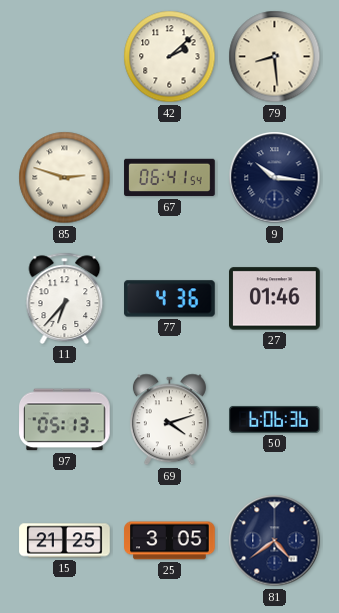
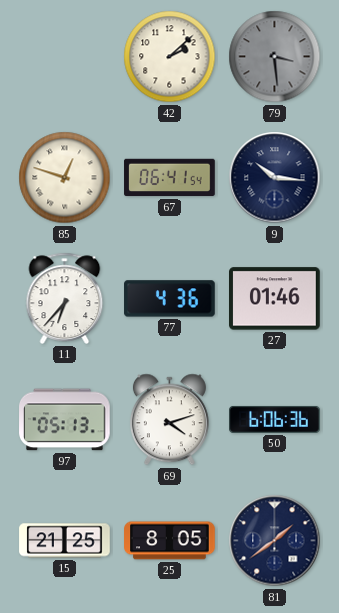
79: 8:29 -> 3:29
79 dial: cream -> grey
85: 2:48 -> 12:48
25: 3:05 -> 8:05
81: 4:39 -> 1:39
